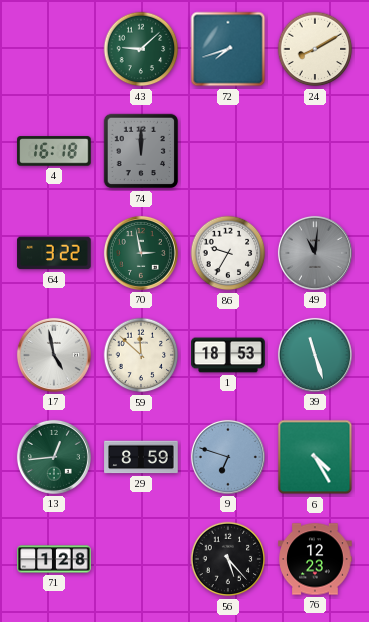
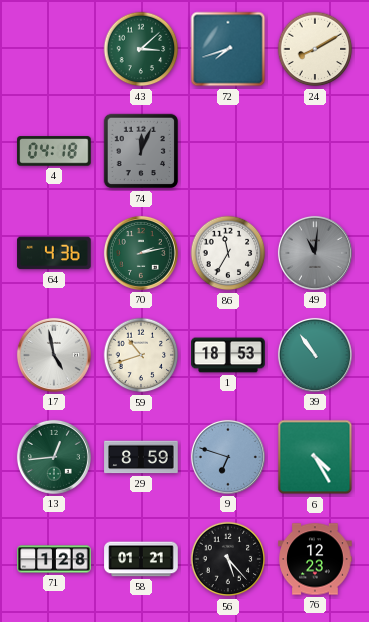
43: 9:08 -> 3:08
4: 16:18 -> 04:18
74: 12:00 -> 12:04
64: 3:22 -> 4:36
70: 2:58 -> 2:13
86: 9:35 -> 11:35
59: 11:52 -> 10:42
39: 11:27 -> 10:54
58: none -> 01:21
